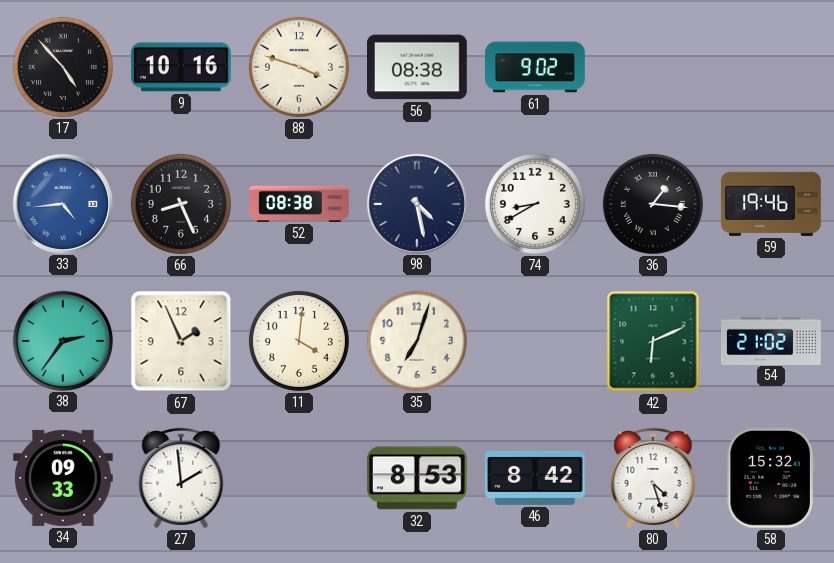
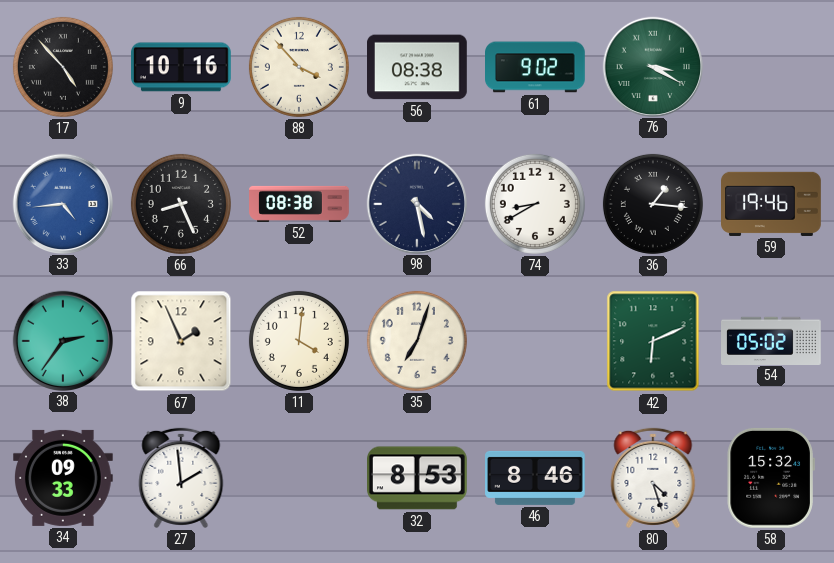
88: 3:48 -> 3:53
76: none -> 3:20
54: 21:02 -> 05:02
46: 8:42 -> 8:46
